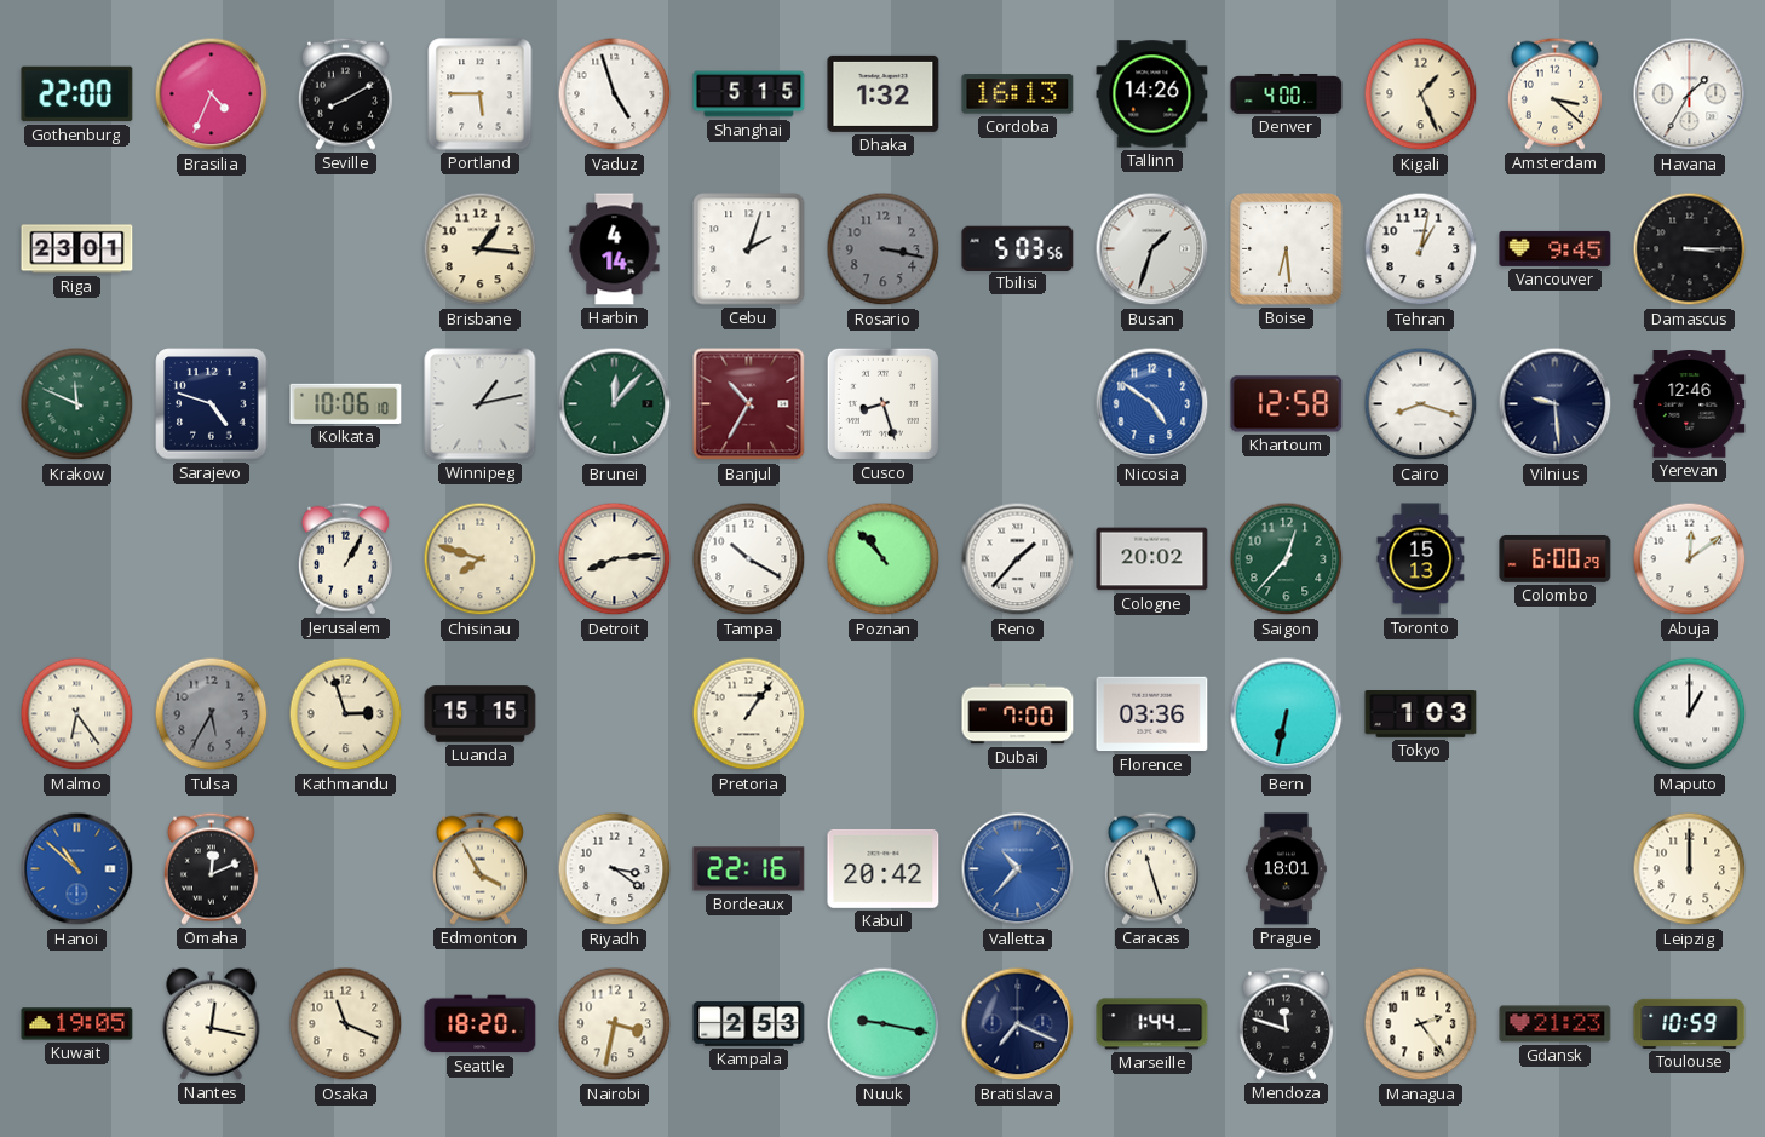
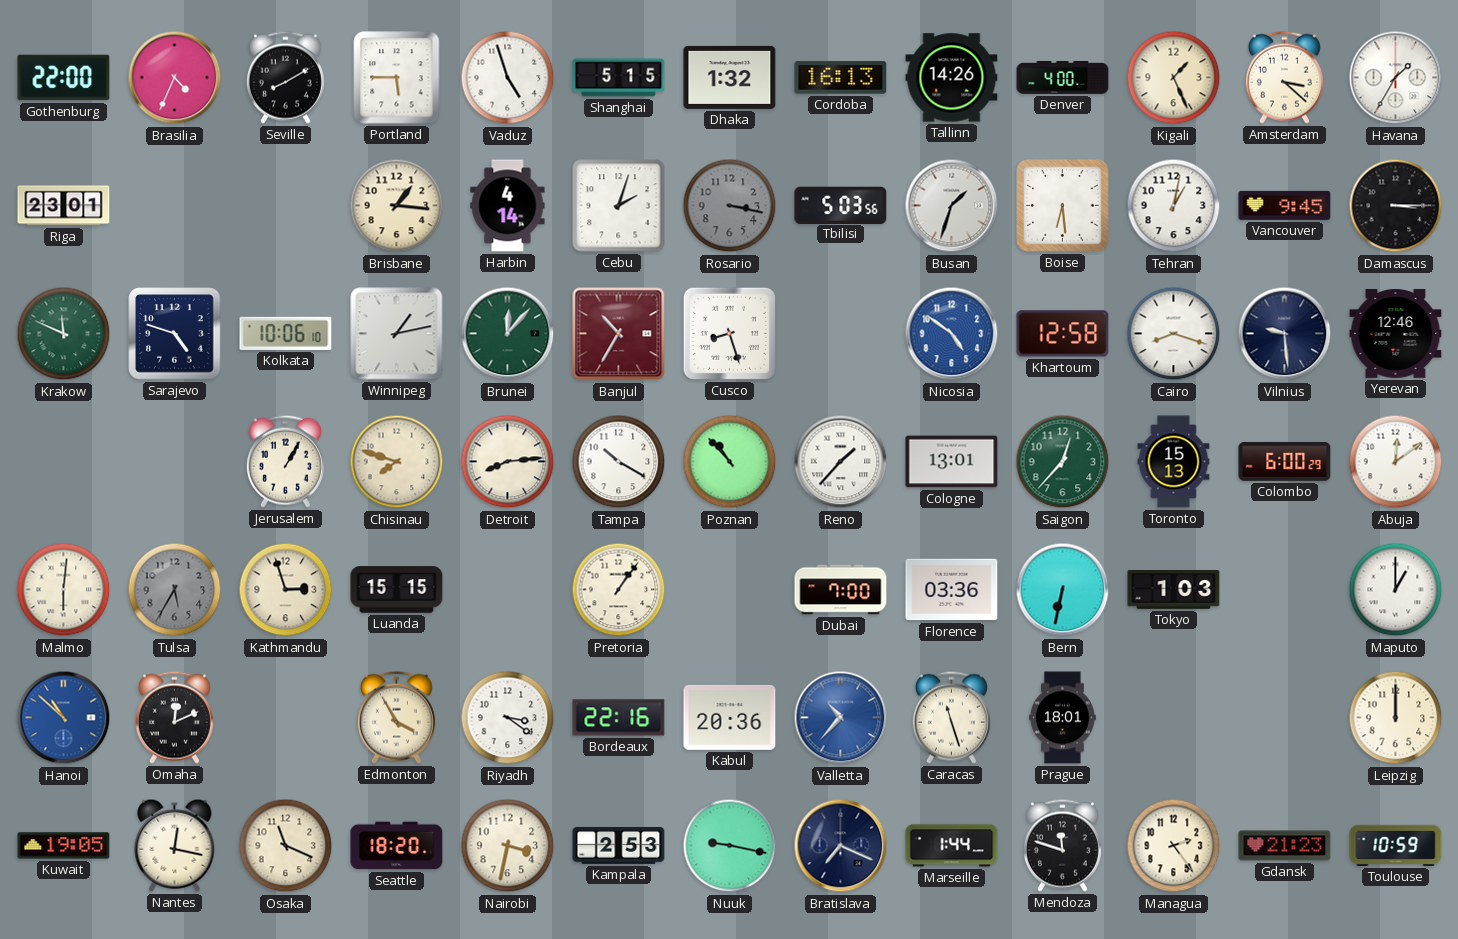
Cologne: 20:02 -> 13:01
Malmo: 6:24 -> 6:01
Kabul: 20:42 -> 20:36
